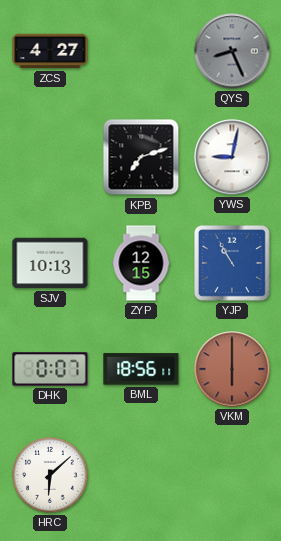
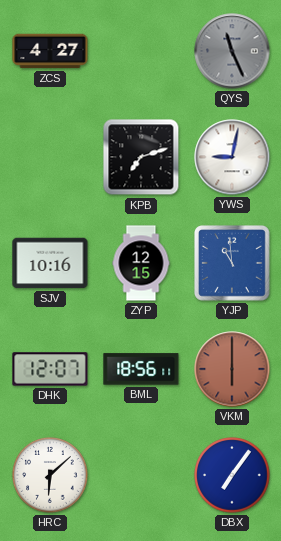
QYS: 8:26 -> 11:26
SJV: 10:13 -> 10:16
YJP: 10:55 -> 10:59
DHK: 0:07 -> 12:07
DBX: none -> 7:06
